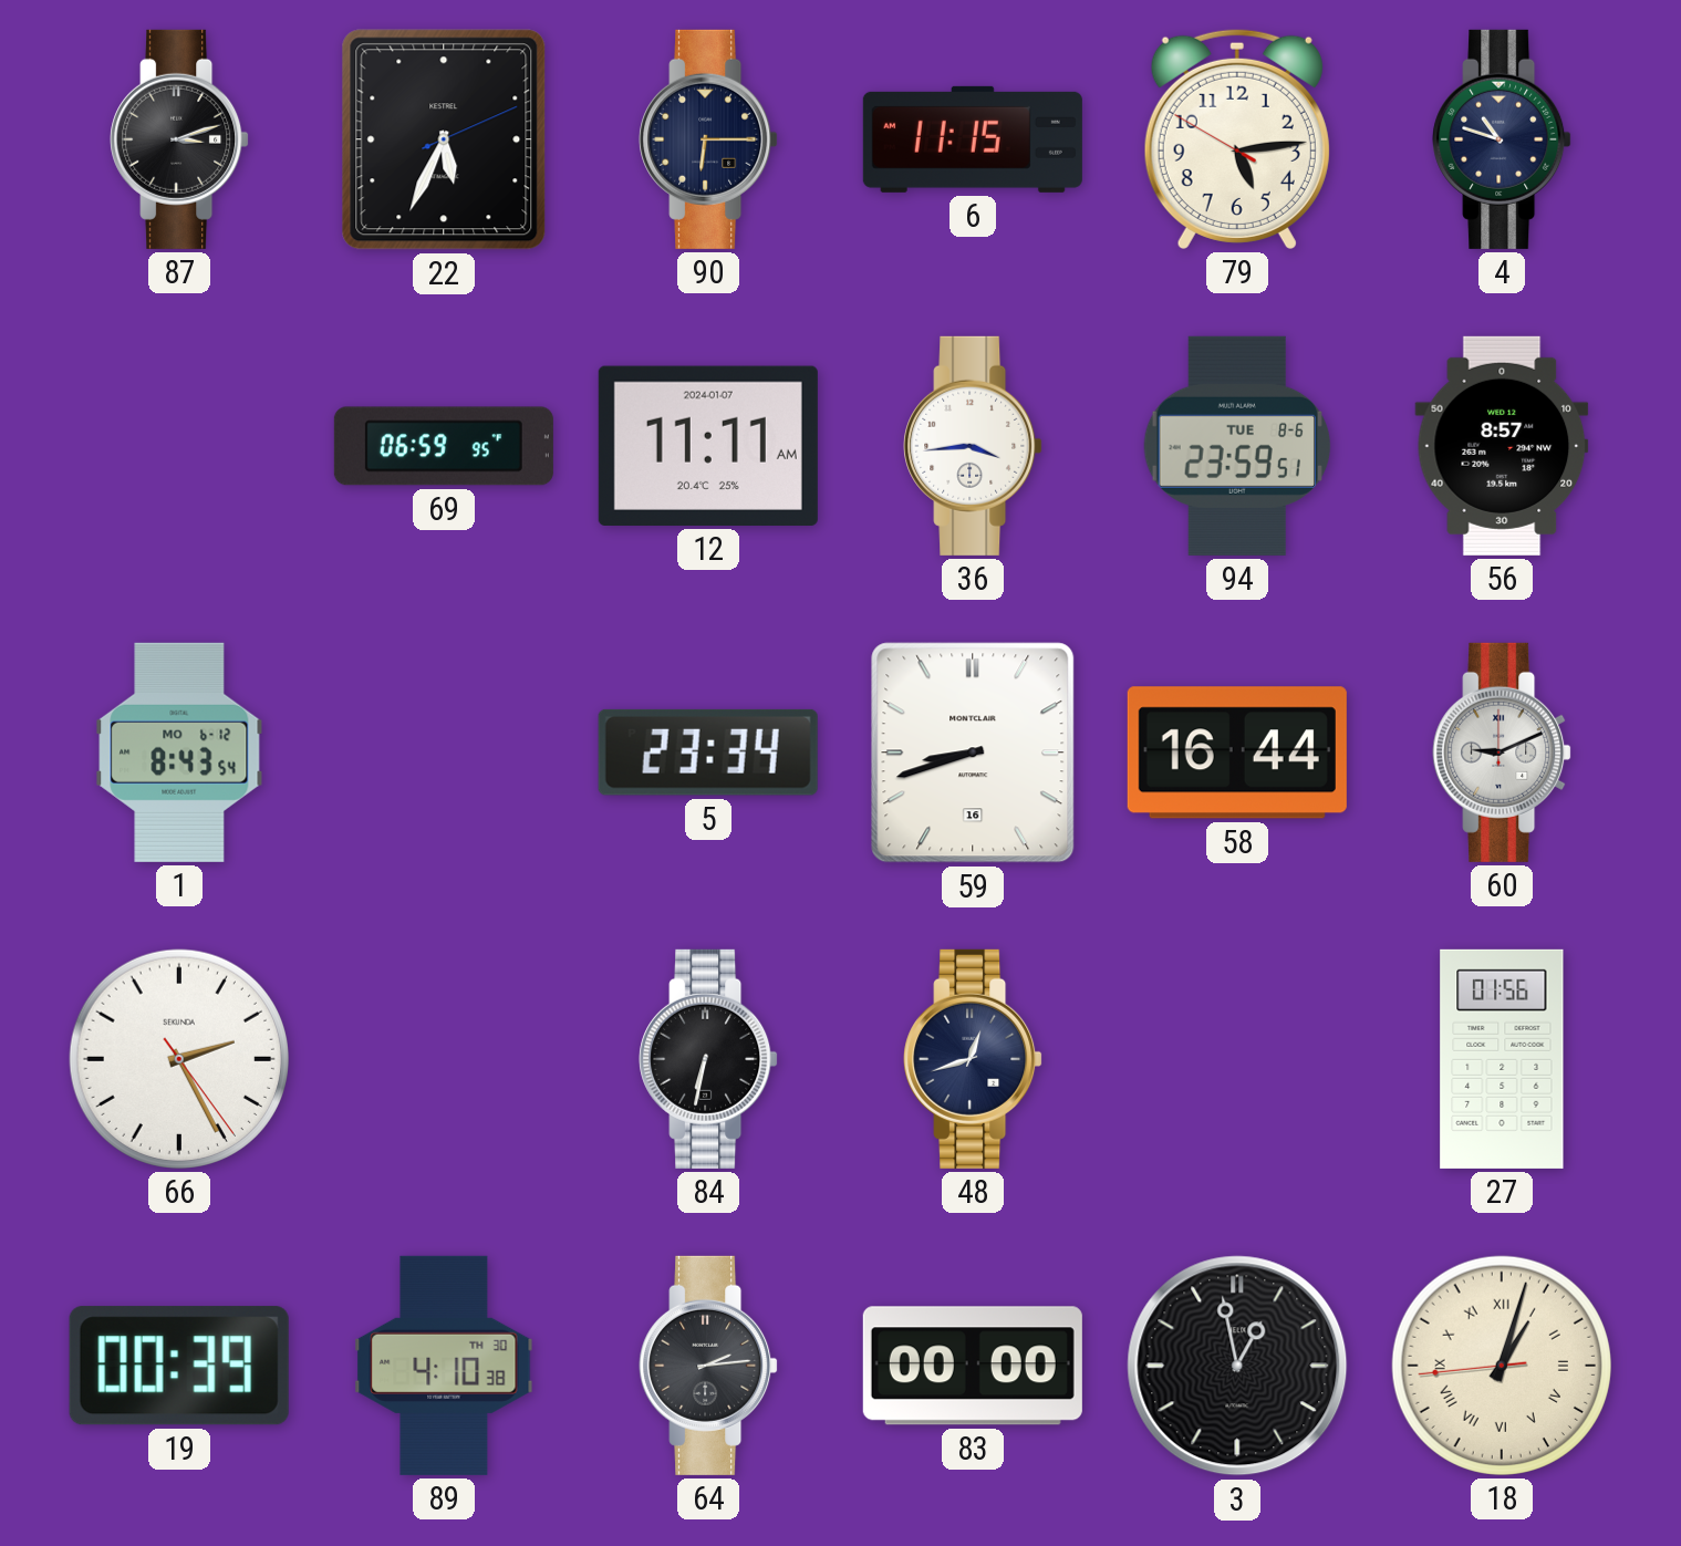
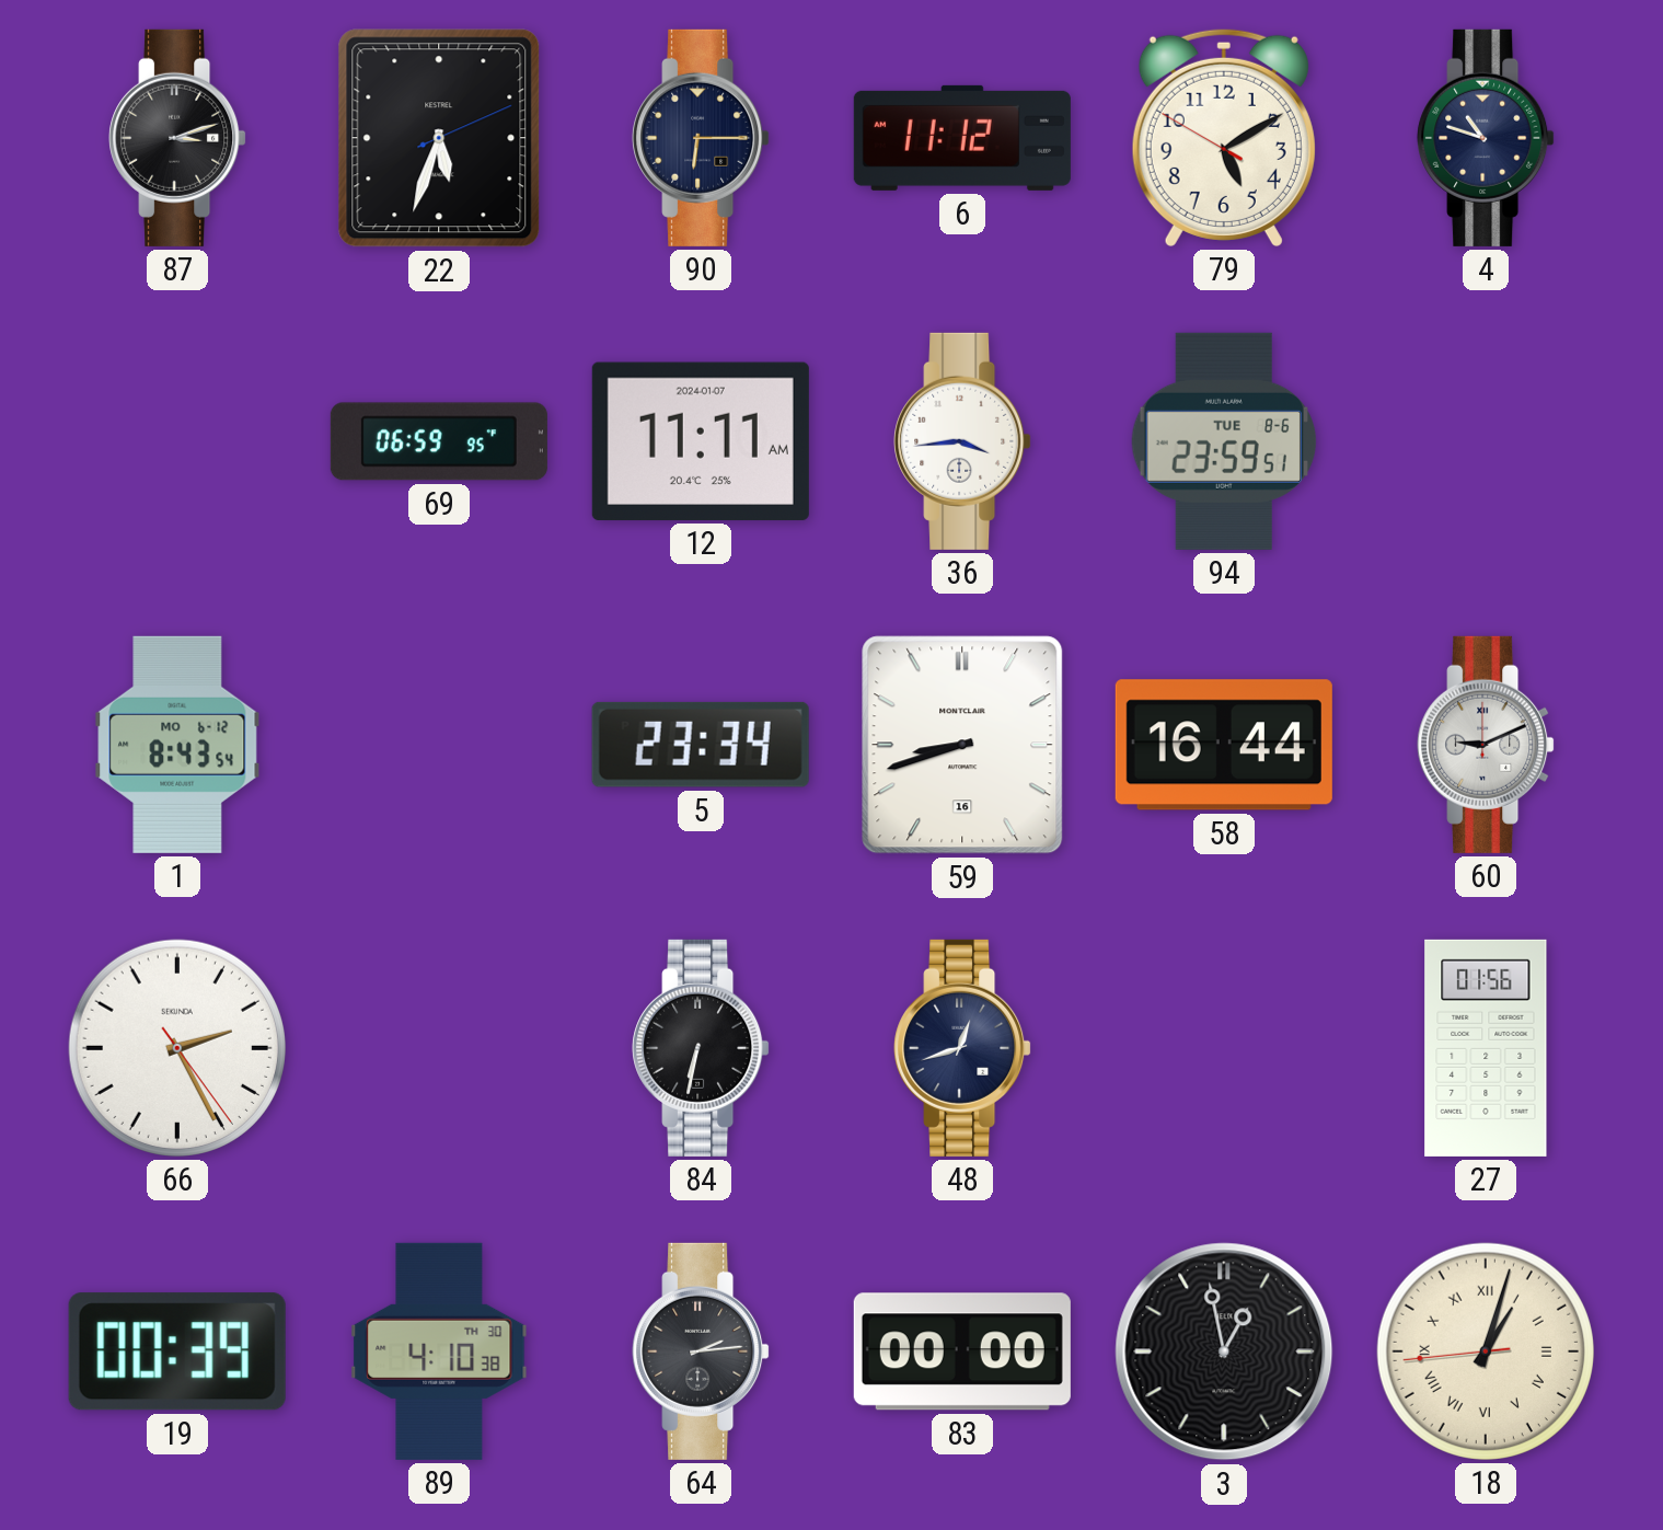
22: 5:34 -> 5:33
6: 11:15 -> 11:12
79: 5:13 -> 5:09
56: 8:57 -> none
